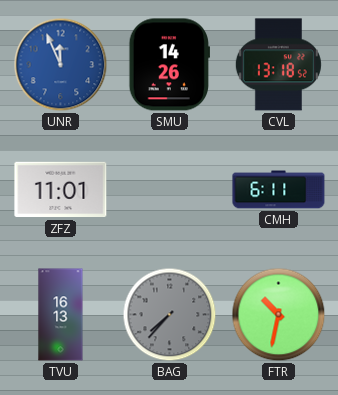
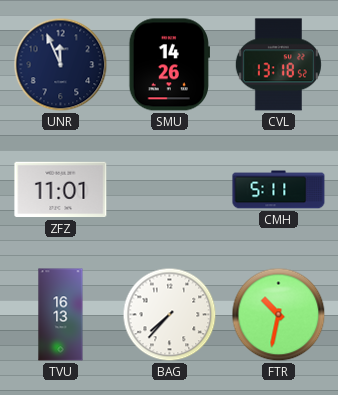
UNR dial: blue -> navy
CMH: 6:11 -> 5:11
BAG dial: grey -> white
